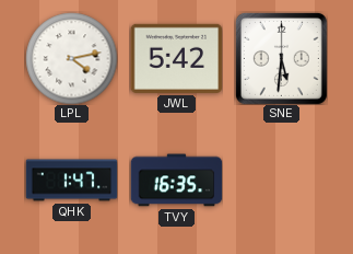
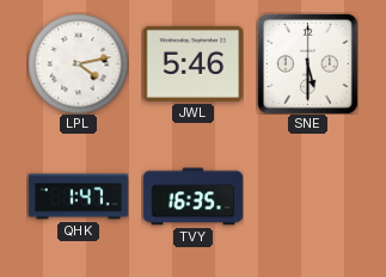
JWL: 5:42 -> 5:46
SNE: 5:31 -> 5:30
